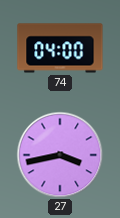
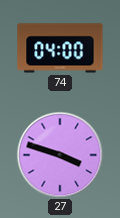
27: 3:43 -> 3:48
